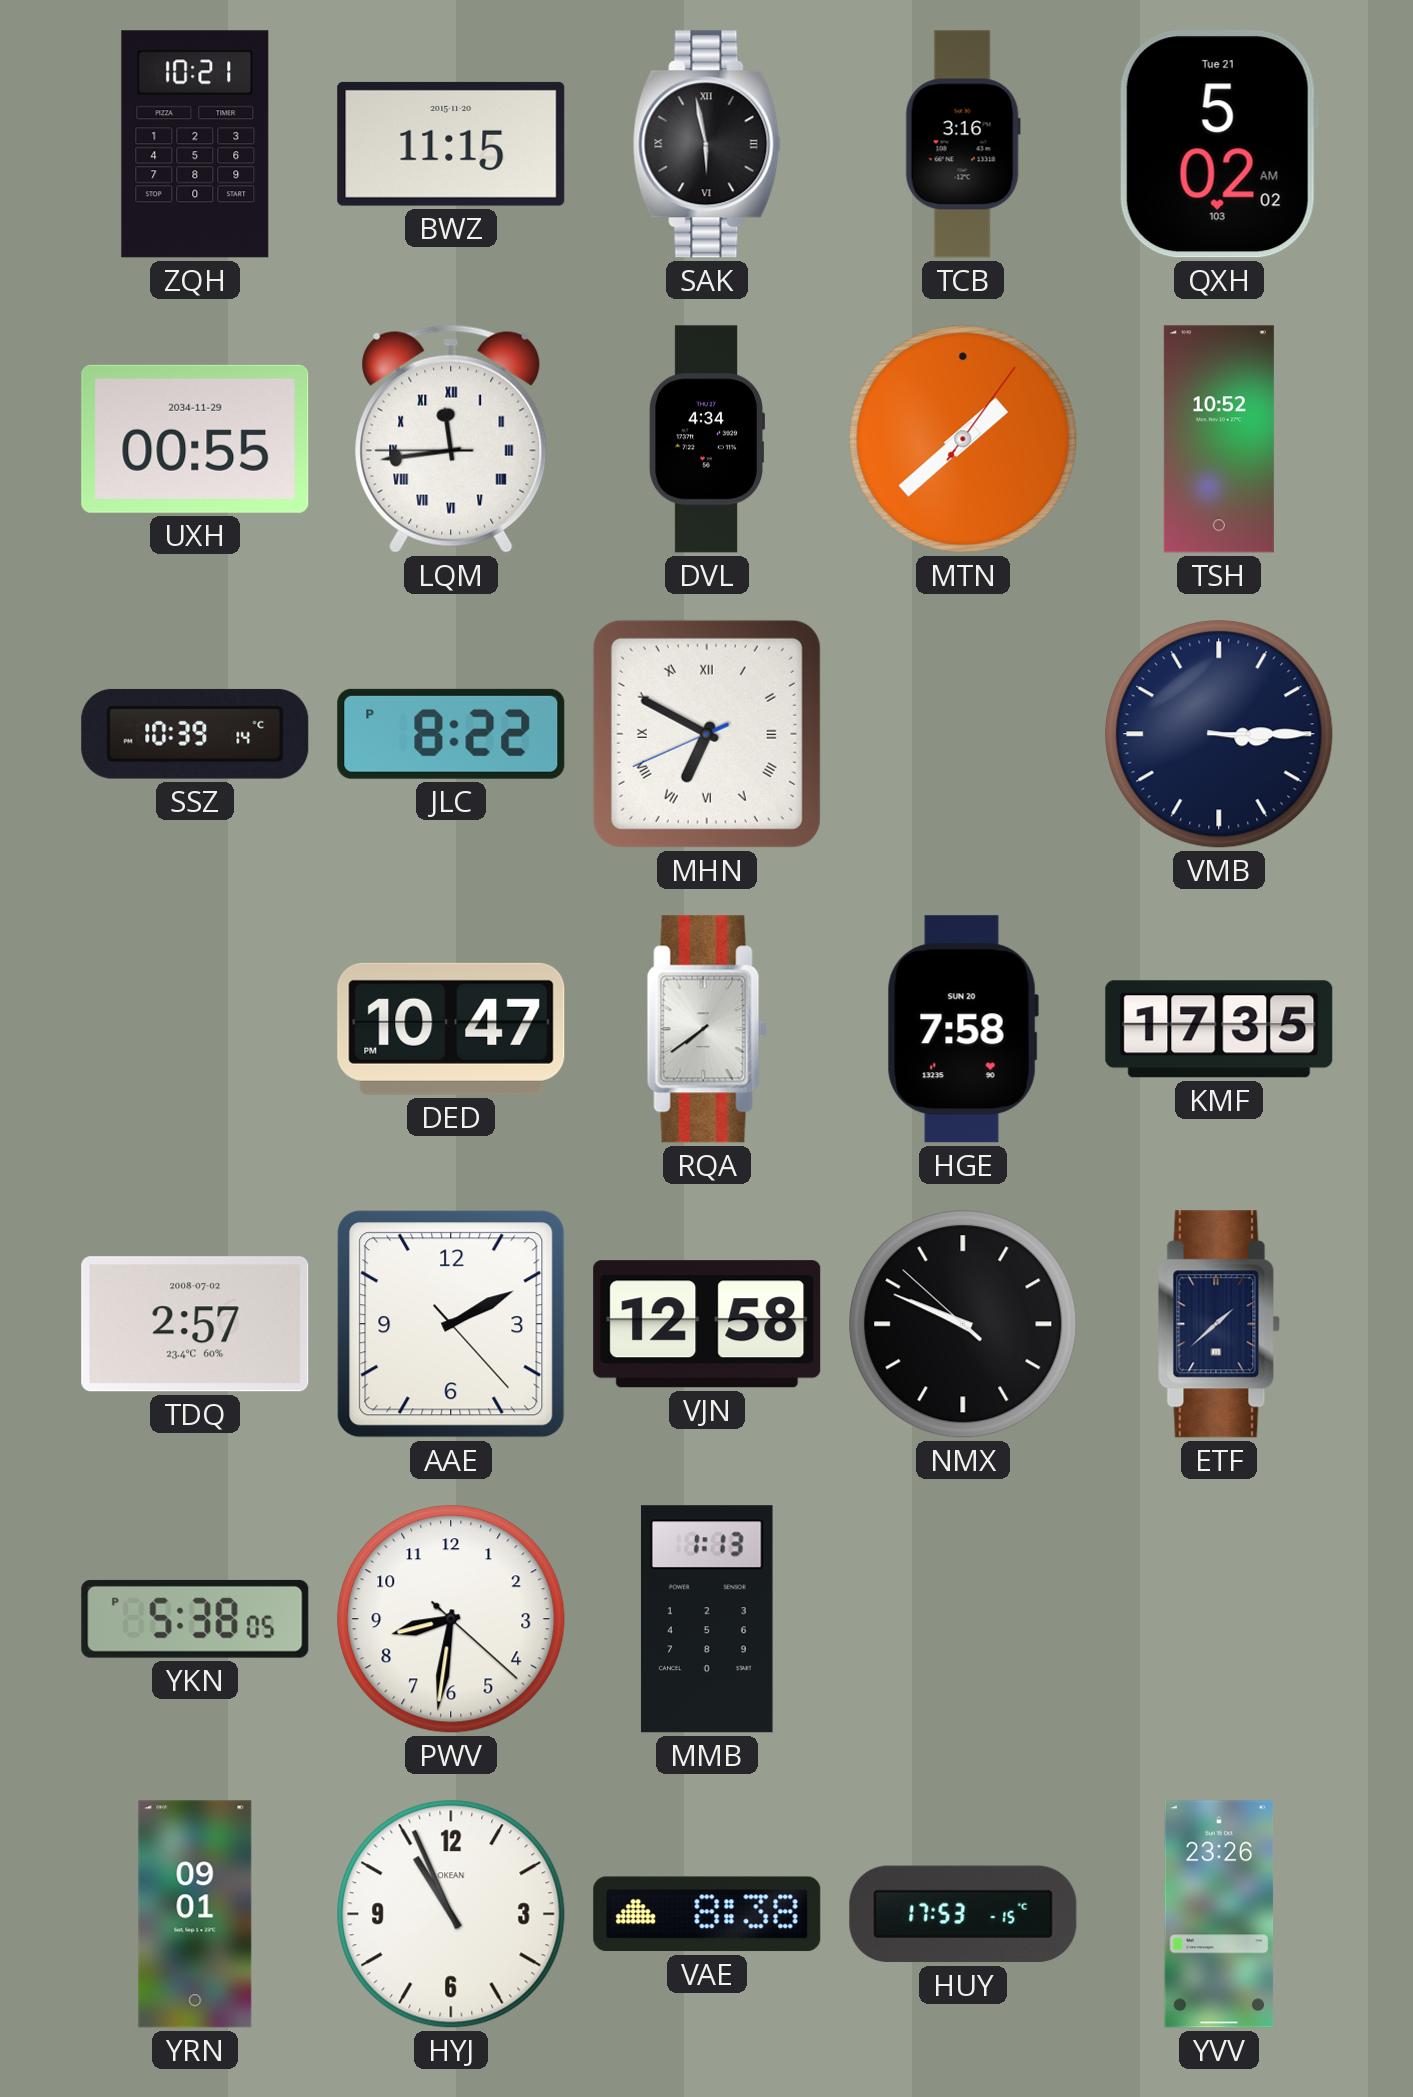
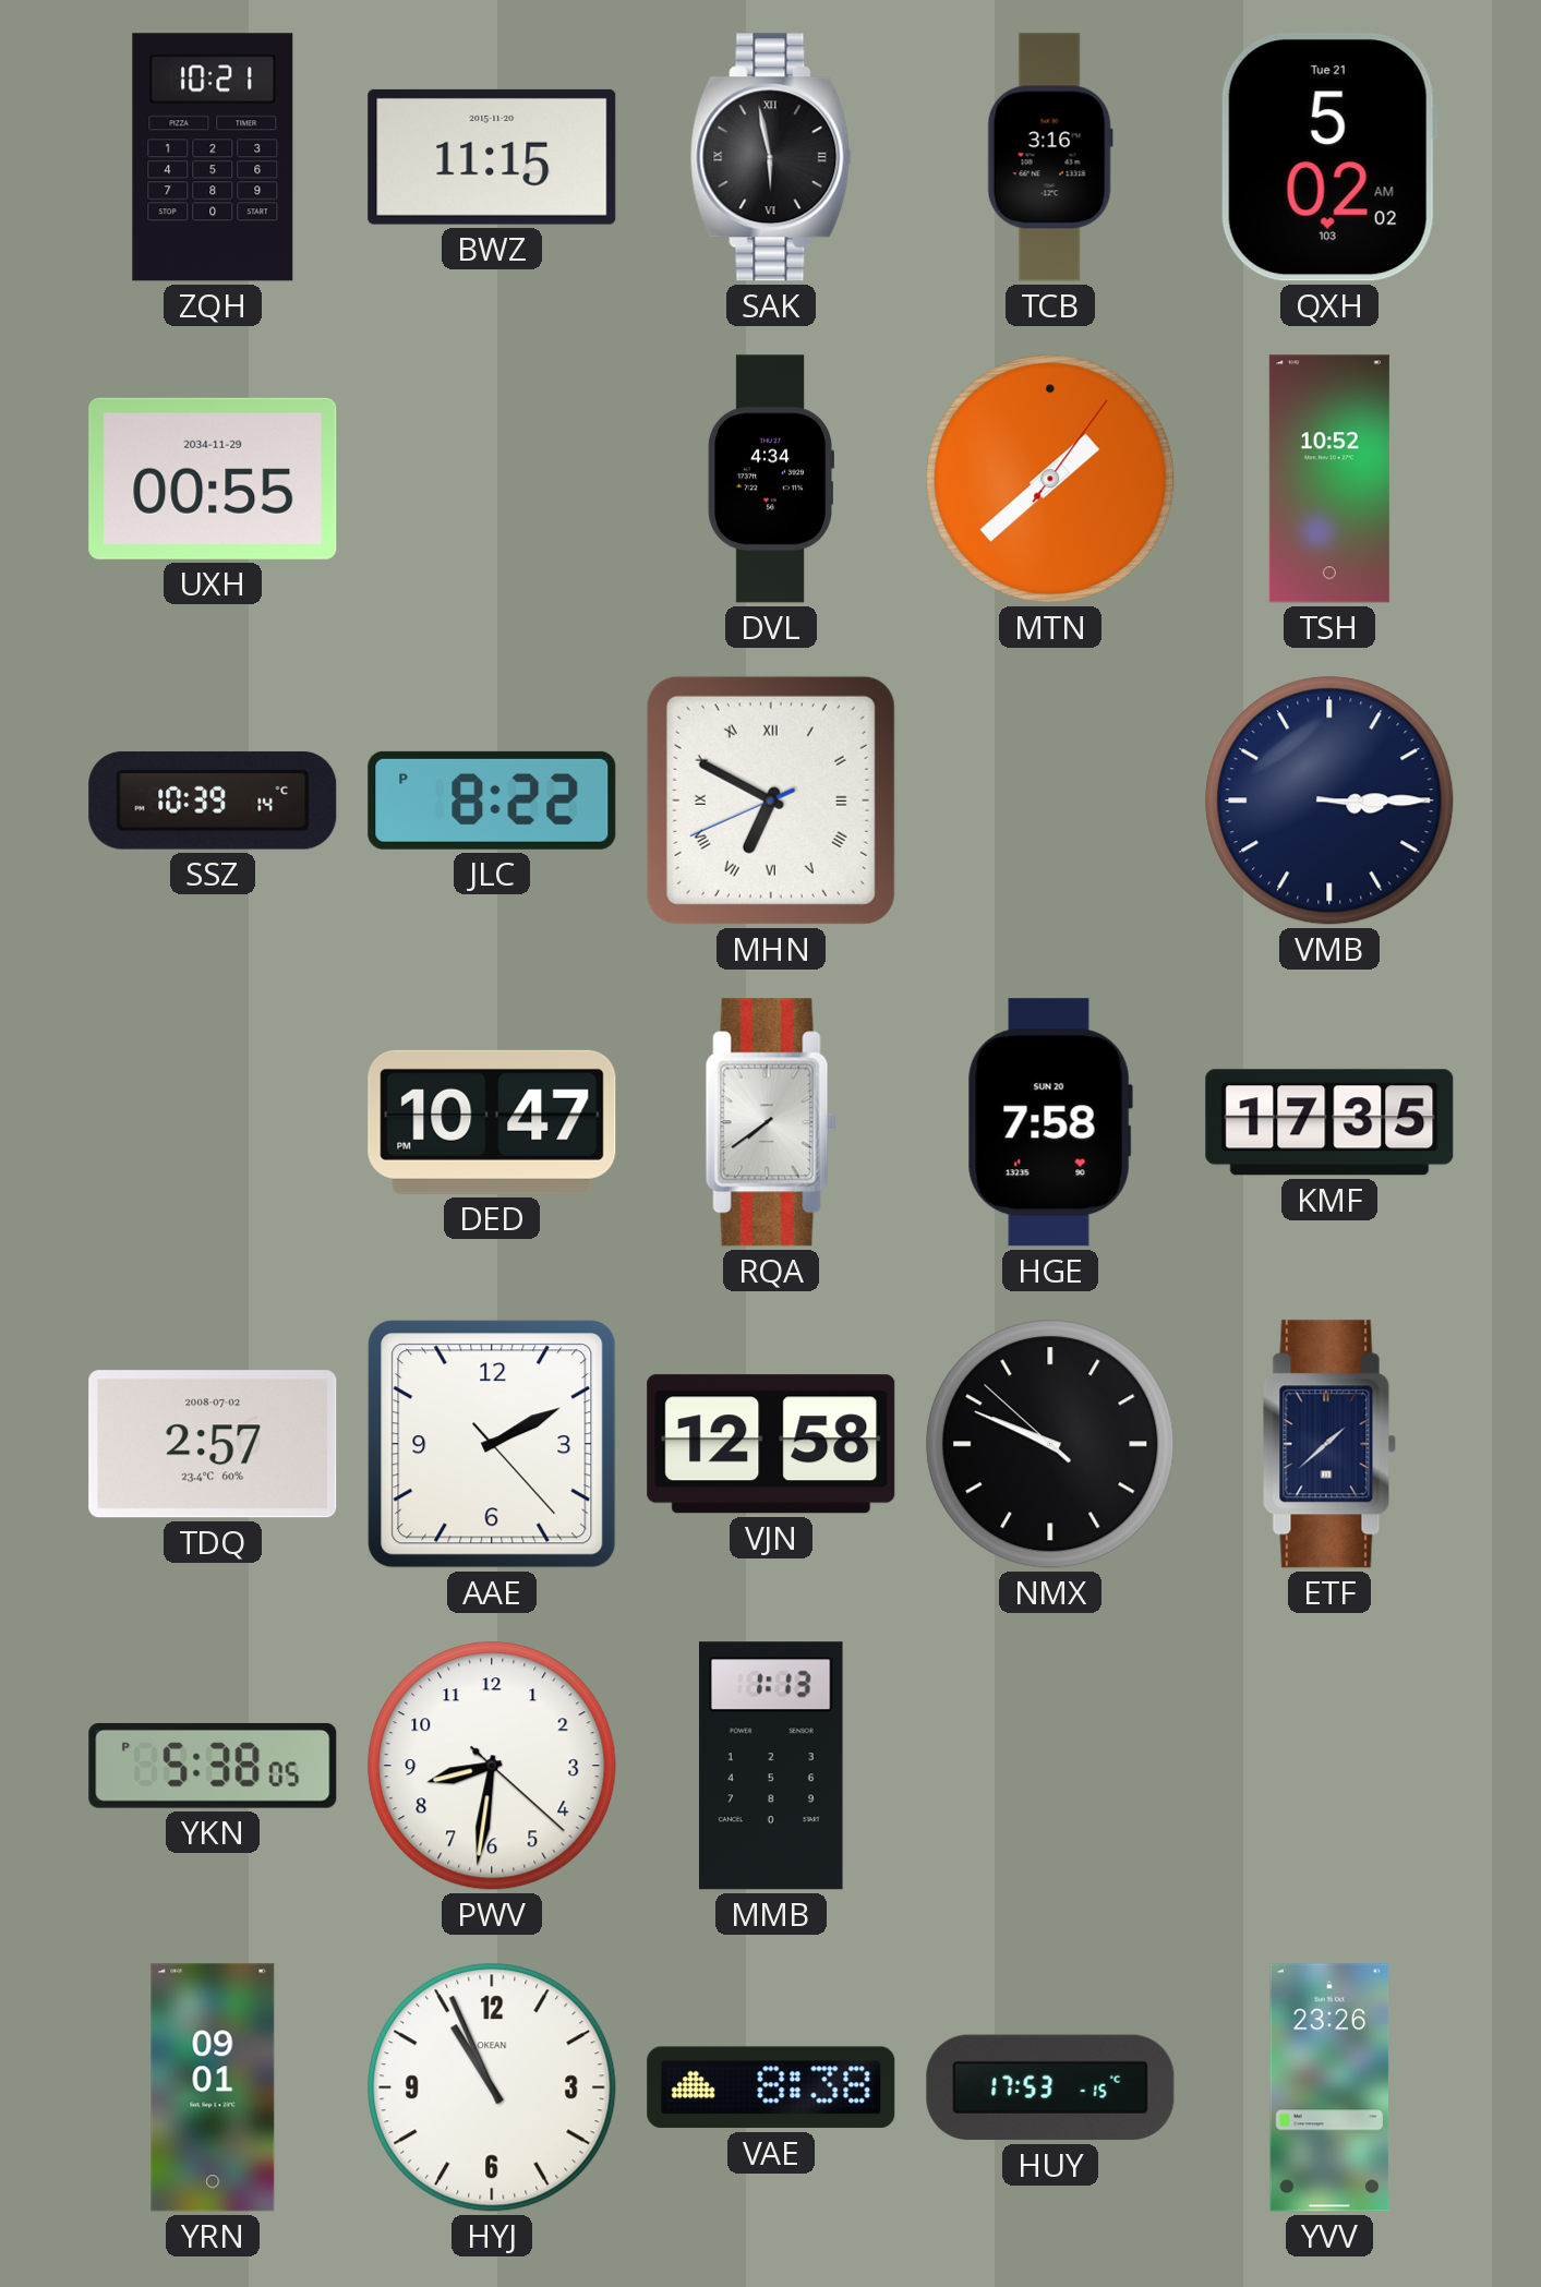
LQM: 11:43 -> none
